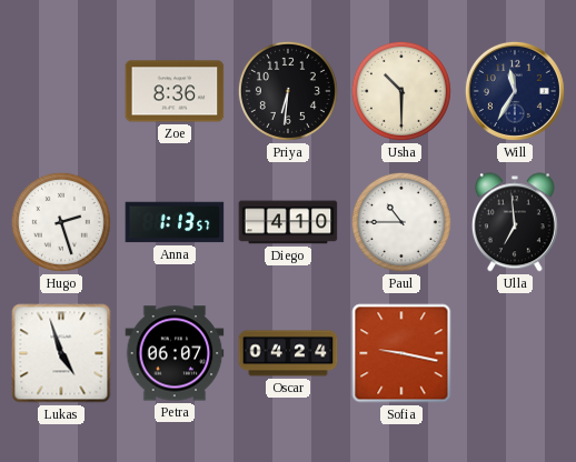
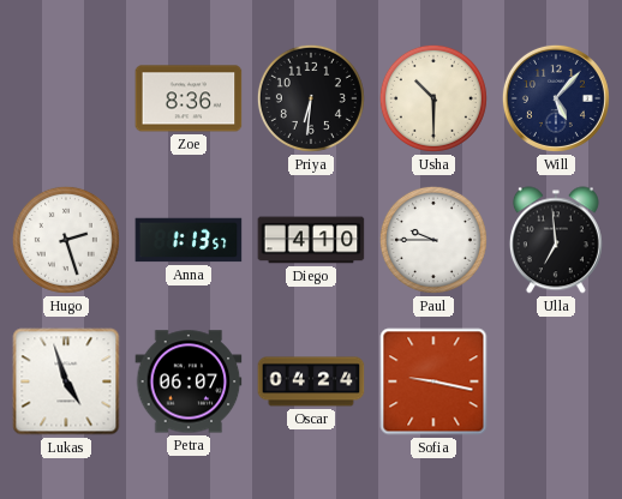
Will: 11:35 -> 5:07
Paul: 10:45 -> 9:45
